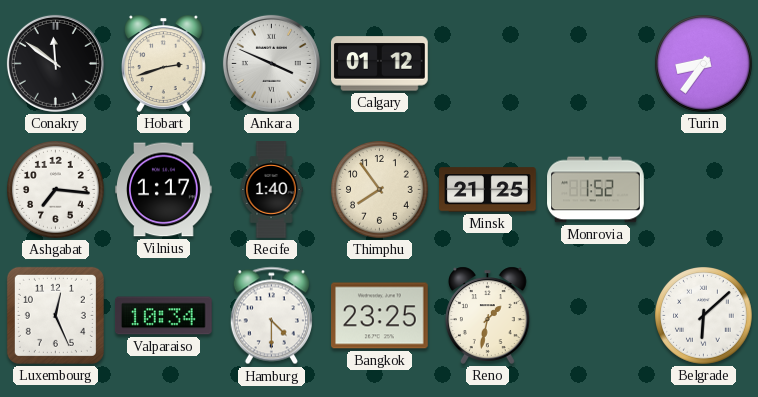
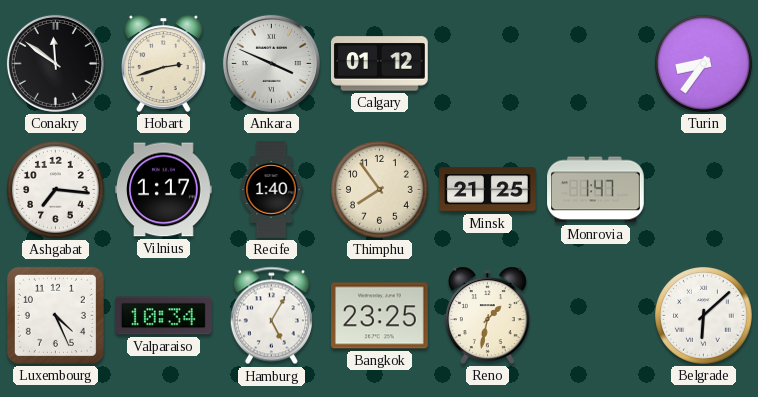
Monrovia: 1:52 -> 1:47
Luxembourg: 12:26 -> 4:26
Hamburg: 4:30 -> 5:05
